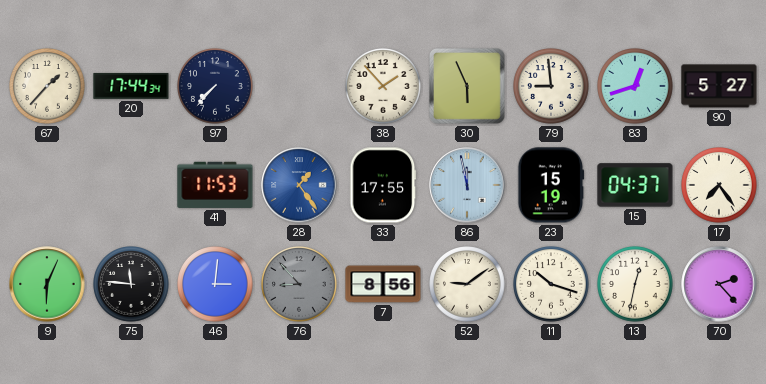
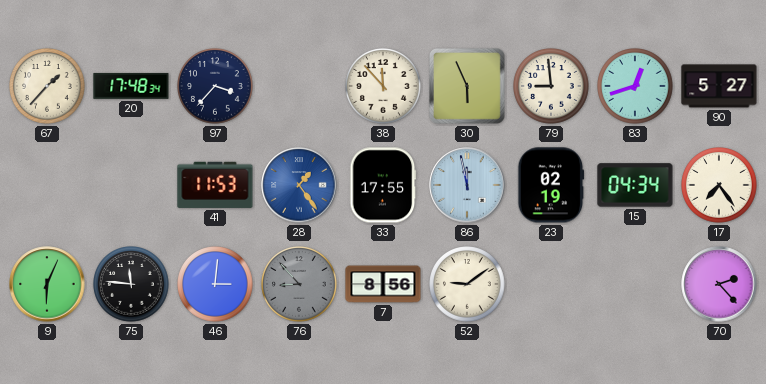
20: 17:44 -> 17:48
97: 7:37 -> 3:37
38: 1:53 -> 11:53
23: 15:19 -> 02:19
15: 04:37 -> 04:34
11: 10:18 -> none
13: 12:32 -> none
